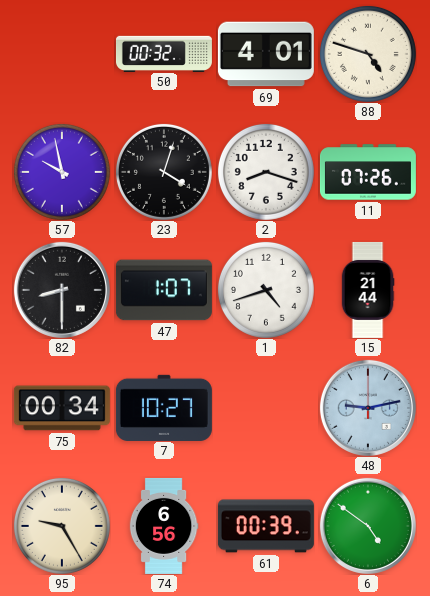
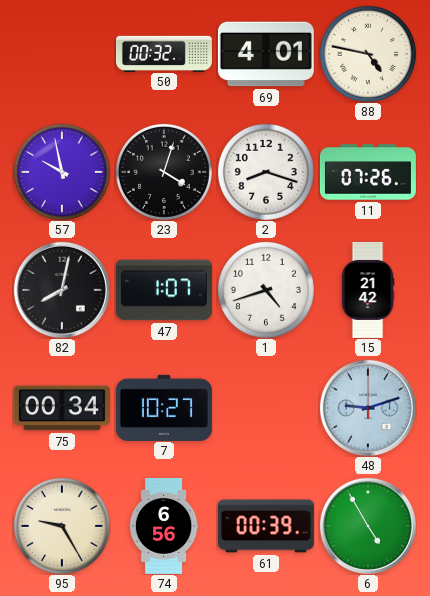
88: 4:48 -> 4:47
82: 8:30 -> 8:02
15: 21:44 -> 21:42
48: 9:13 -> 9:12
6: 4:51 -> 4:55
